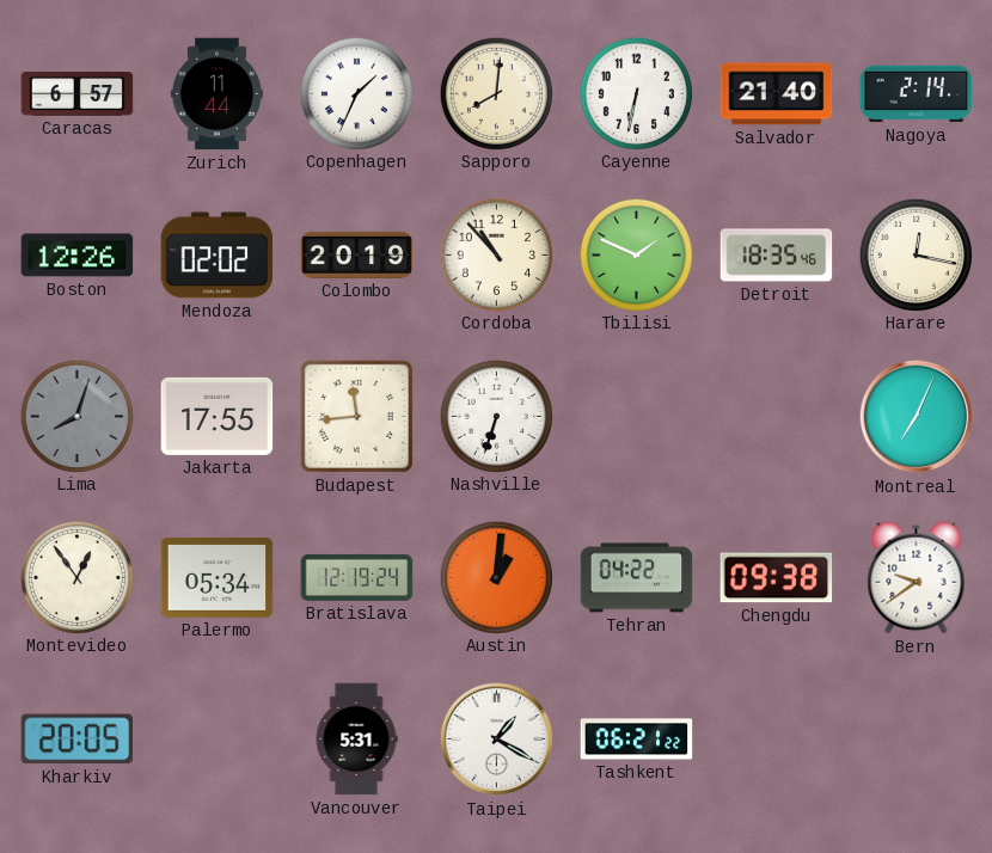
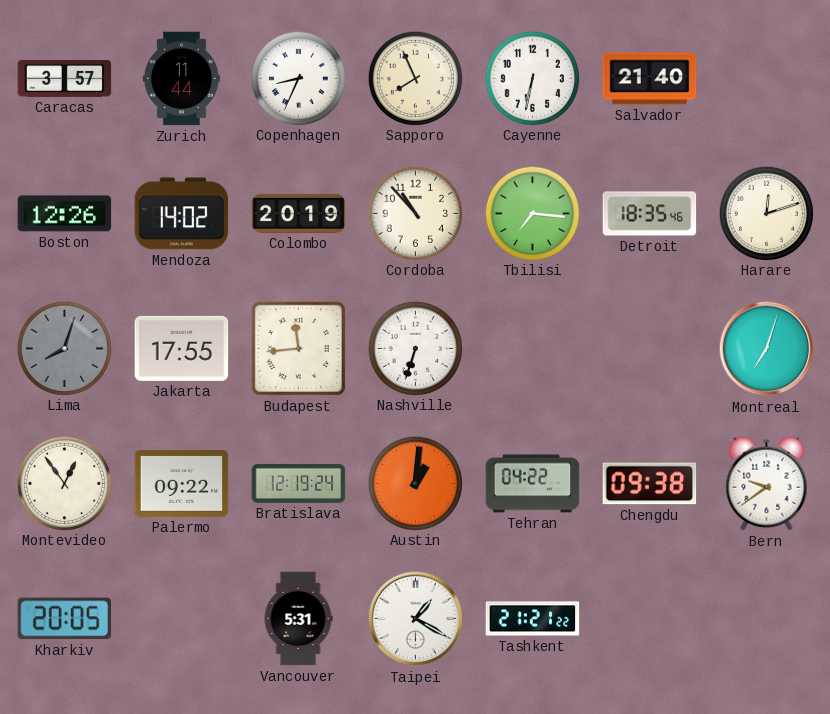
Caracas: 6:57 -> 3:57
Copenhagen: 1:34 -> 8:34
Sapporo: 8:01 -> 7:56
Nagoya: 2:14 -> none
Mendoza: 02:02 -> 14:02
Tbilisi: 1:49 -> 7:16
Harare: 12:17 -> 12:12
Montreal: 7:04 -> 7:03
Palermo: 05:34 -> 09:22
Tashkent: 06:21 -> 21:21
